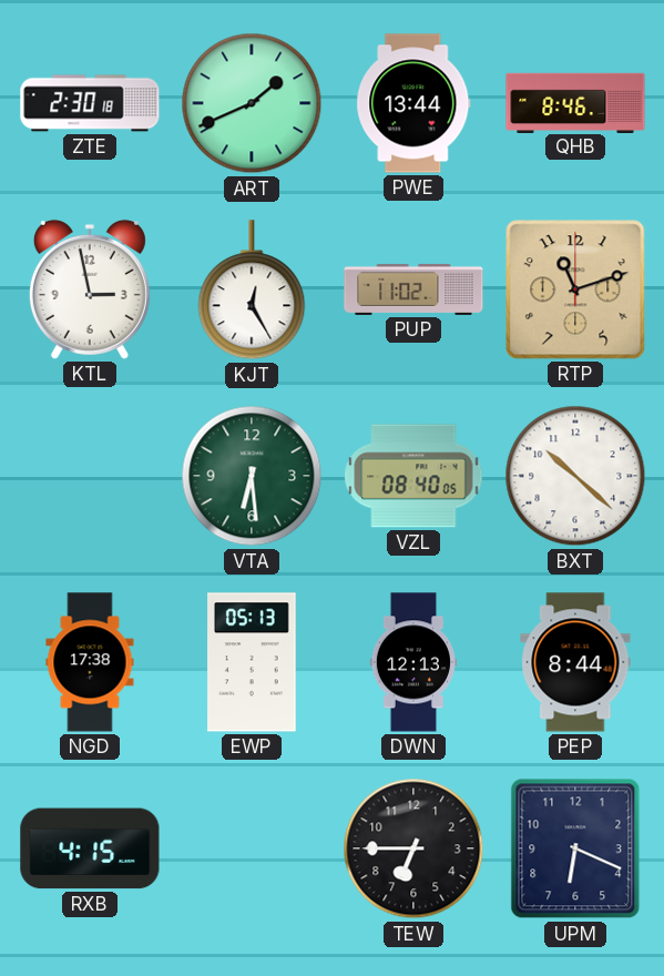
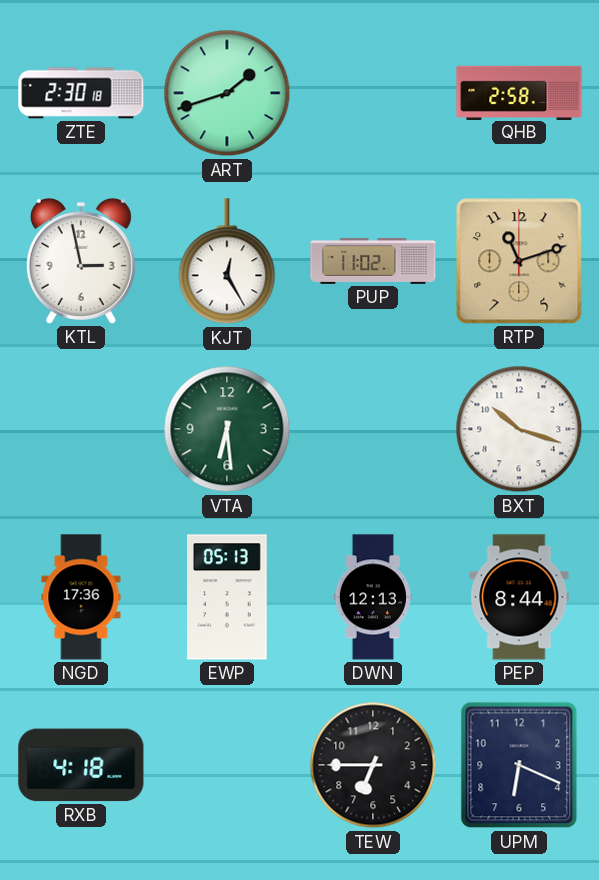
ART: 1:41 -> 1:42
PWE: 13:44 -> none
QHB: 8:46 -> 2:58
VZL: 08:40 -> none
BXT: 10:22 -> 10:18
NGD: 17:38 -> 17:36
RXB: 4:15 -> 4:18
